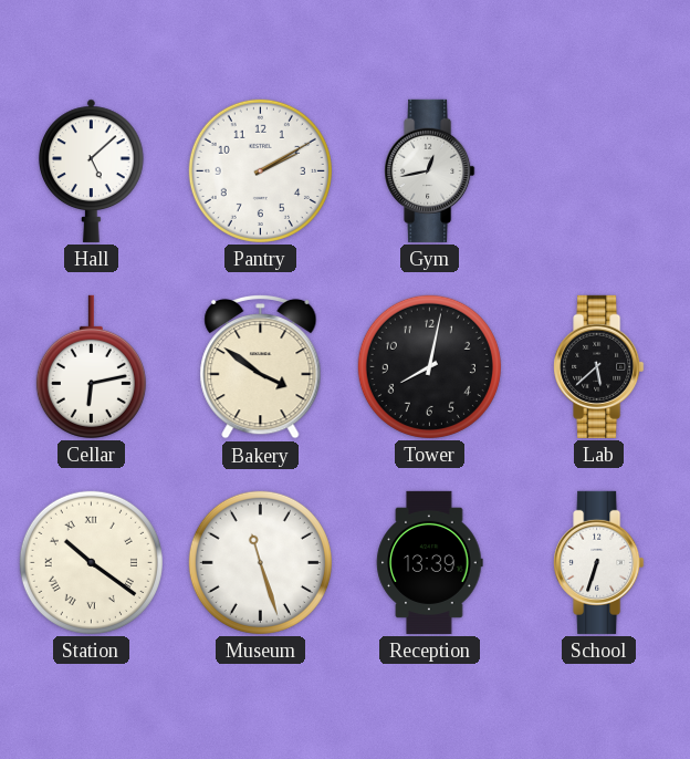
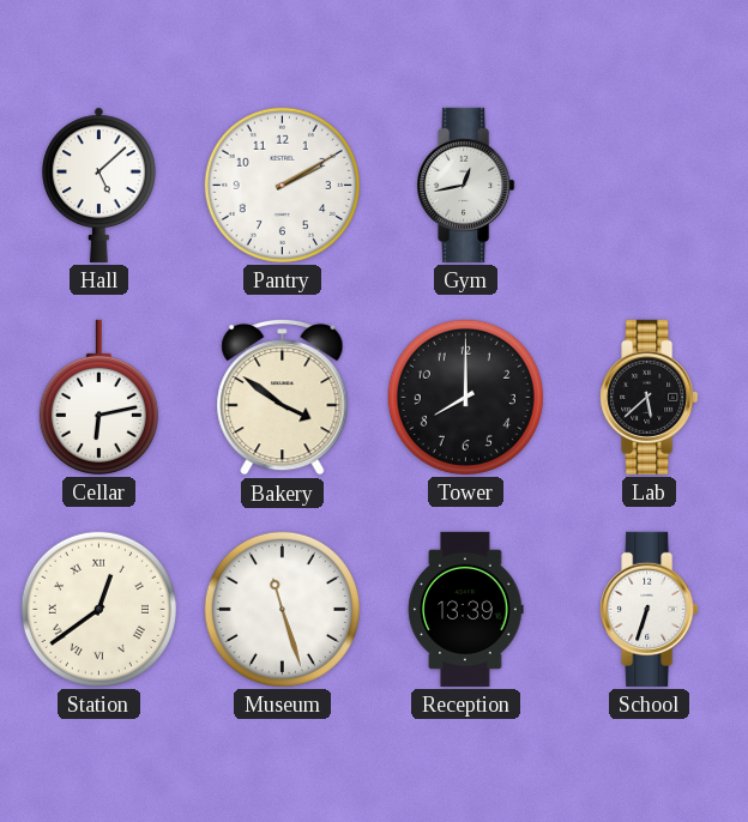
Tower: 8:02 -> 8:00
Station: 10:21 -> 12:39
